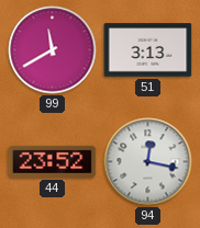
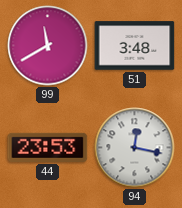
51: 3:13 -> 3:48
44: 23:52 -> 23:53
